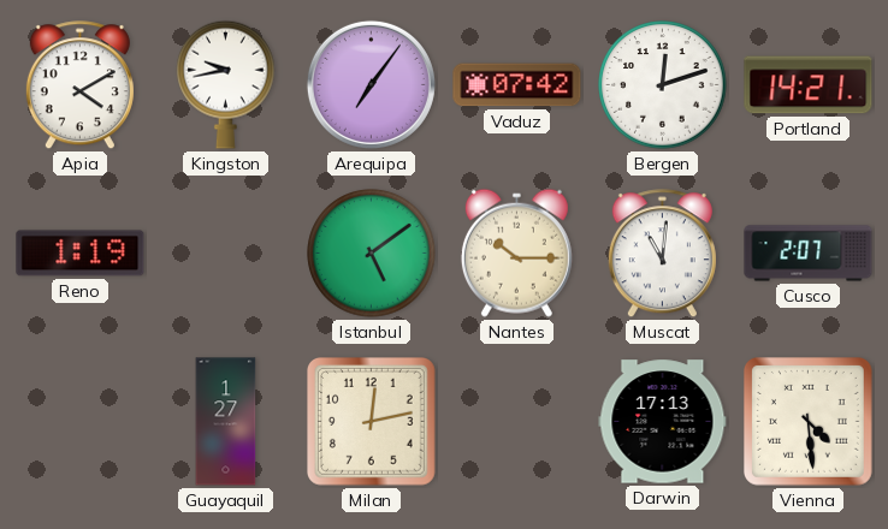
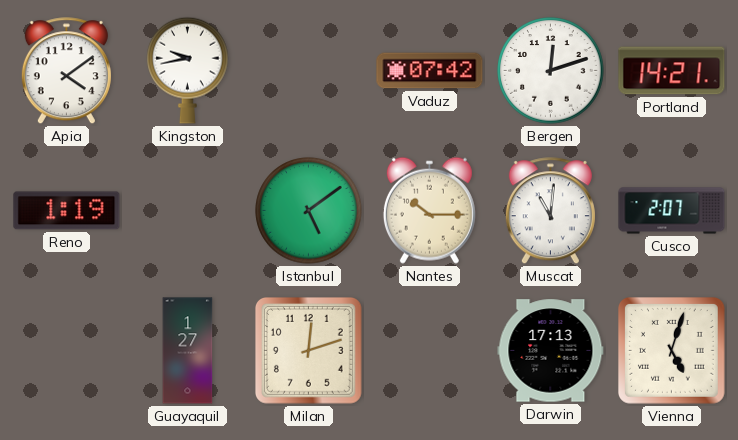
Apia: 4:10 -> 4:09
Arequipa: 7:06 -> none
Milan: 12:13 -> 12:12
Vienna: 4:29 -> 5:03
